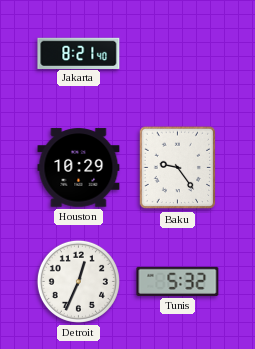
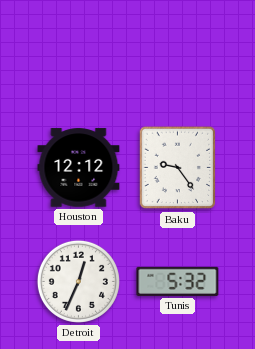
Jakarta: 8:21 -> none
Houston: 10:29 -> 12:12
